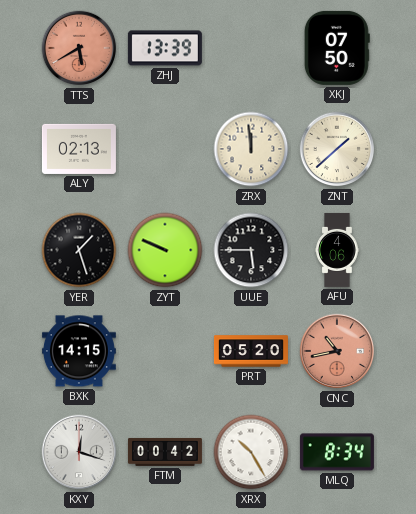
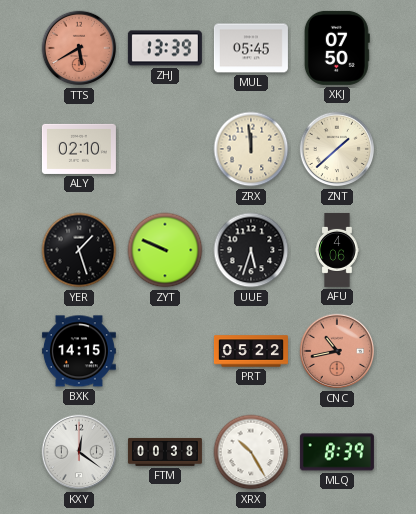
MUL: none -> 05:45
ALY: 02:13 -> 02:10
UUE: 5:45 -> 5:33
PRT: 05:20 -> 05:22
KXY: 12:18 -> 12:21
FTM: 00:42 -> 00:38
MLQ: 8:34 -> 8:39
